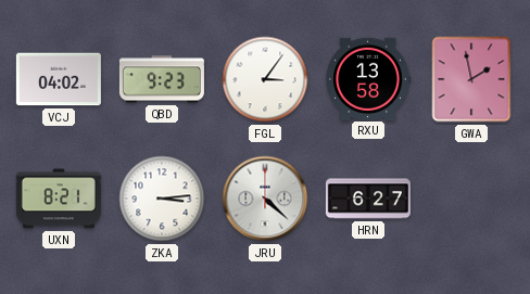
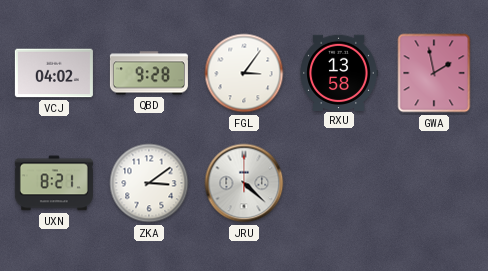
QBD: 9:23 -> 9:28
ZKA: 3:14 -> 3:09
HRN: 6:27 -> none
